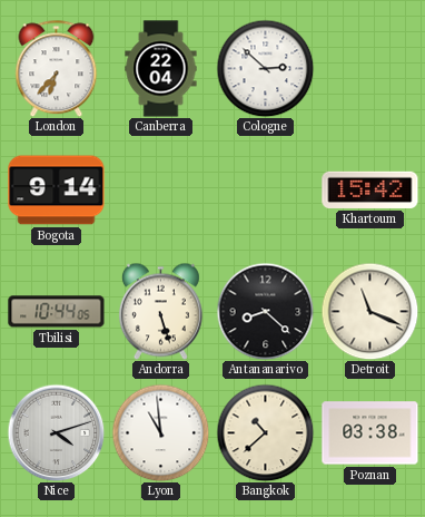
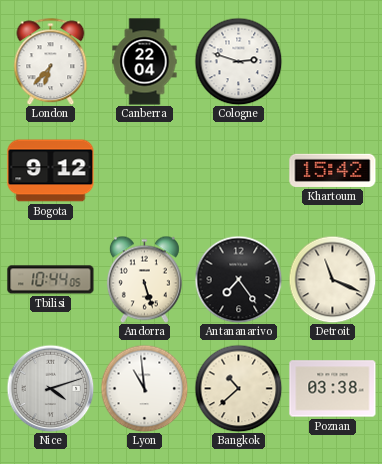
Cologne: 2:52 -> 2:48
Bogota: 9:14 -> 9:12
Antananarivo: 8:22 -> 7:24
